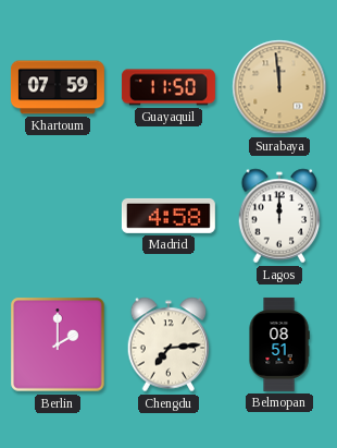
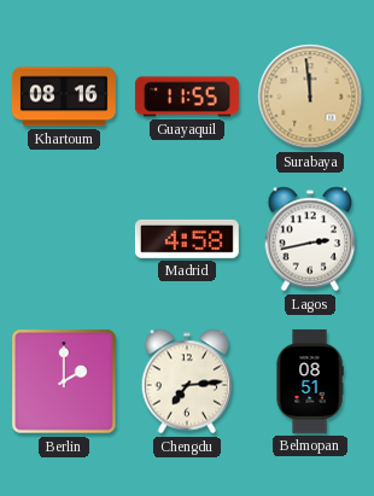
Khartoum: 07:59 -> 08:16
Guayaquil: 11:50 -> 11:55
Lagos: 12:00 -> 2:43
